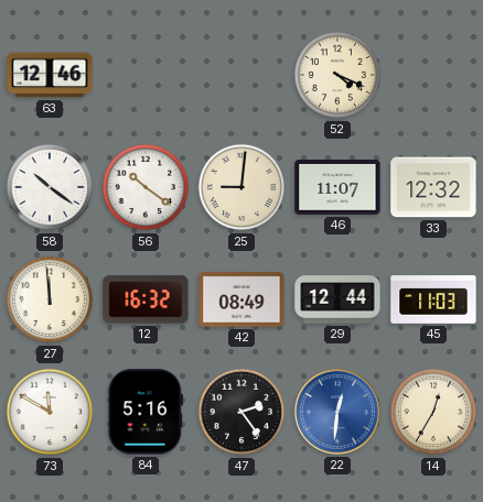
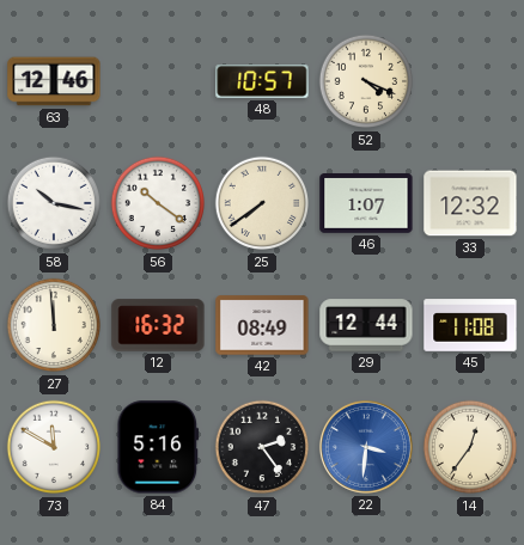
48: none -> 10:57
58: 10:21 -> 10:17
25: 9:01 -> 7:39
46: 11:07 -> 1:07
45: 11:03 -> 11:08
22: 12:31 -> 3:31
14: 12:35 -> 12:36
